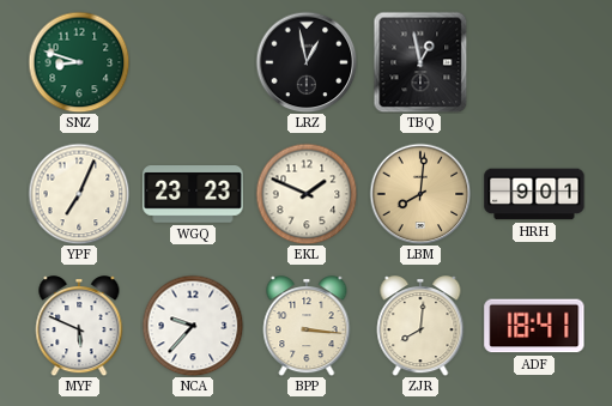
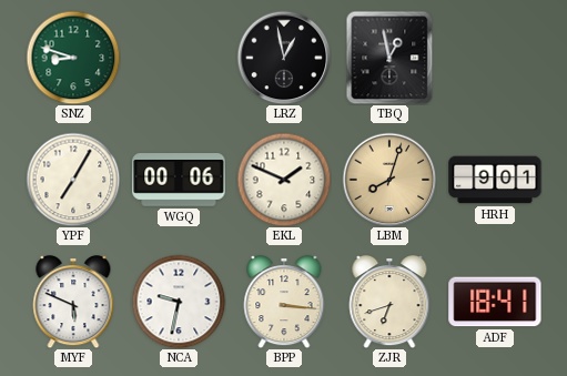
YPF: 7:04 -> 7:05
WGQ: 23:23 -> 00:06
LBM: 8:01 -> 8:03
NCA: 9:37 -> 9:32
ZJR: 8:01 -> 6:42
